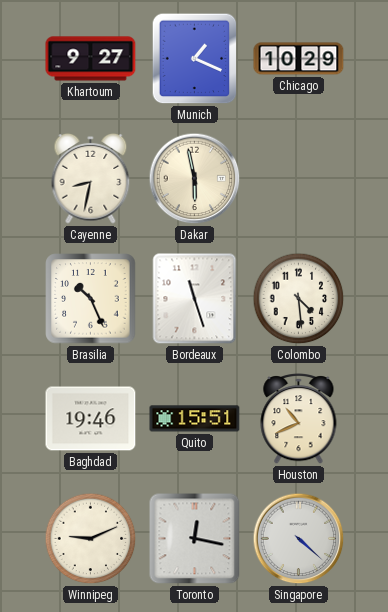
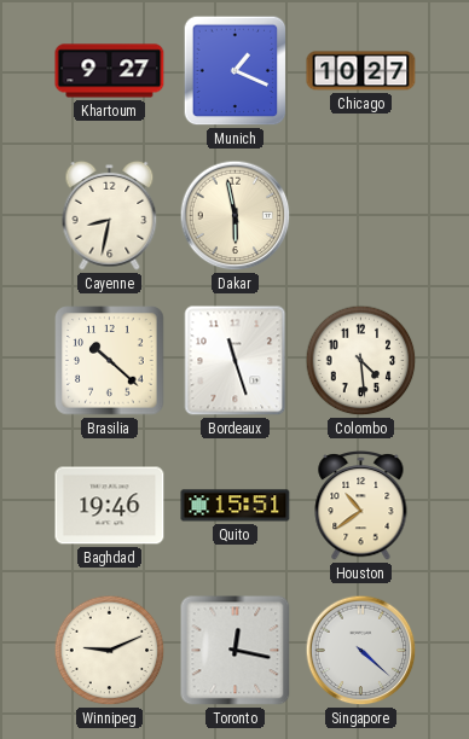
Chicago: 10:29 -> 10:27
Brasilia: 10:26 -> 10:22
Houston: 10:41 -> 10:39
